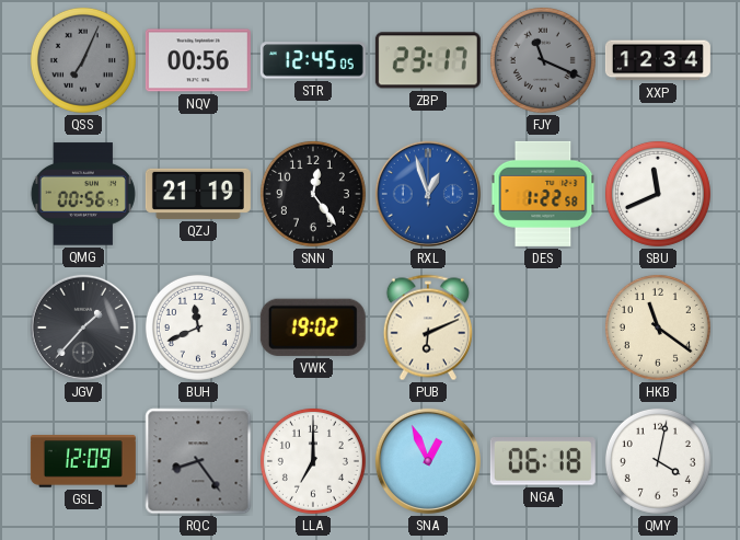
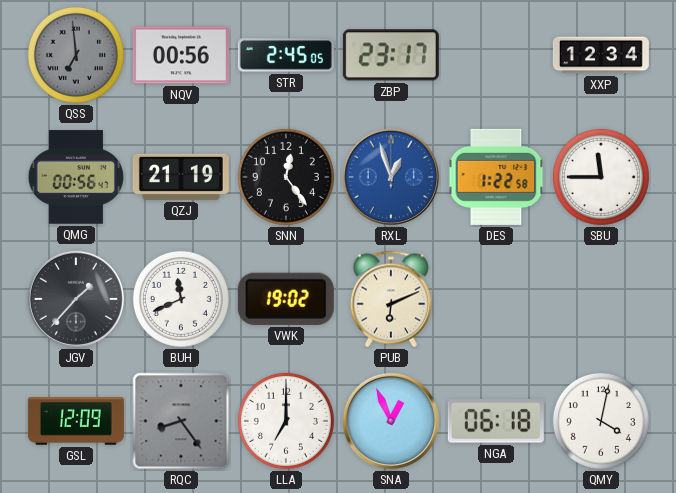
QSS: 7:04 -> 6:59
STR: 12:45 -> 2:45
FJY: 11:19 -> none
SBU: 11:41 -> 11:45
HKB: 11:21 -> none
